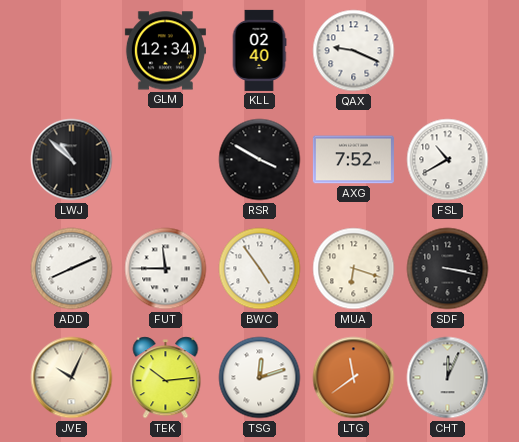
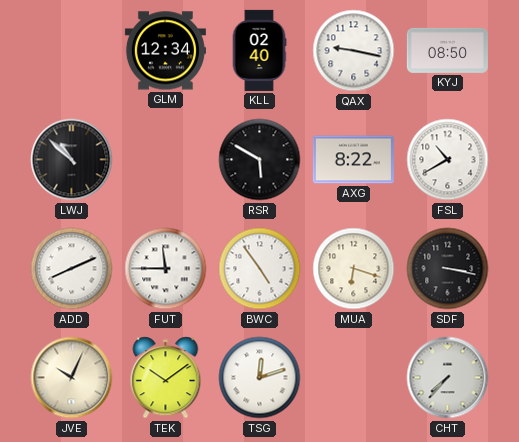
QAX: 9:19 -> 9:17
KYJ: none -> 08:50
RSR: 3:50 -> 5:50
AXG: 7:52 -> 8:22
TEK: 10:14 -> 10:09
LTG: 11:39 -> none
CHT: 12:04 -> 7:37
